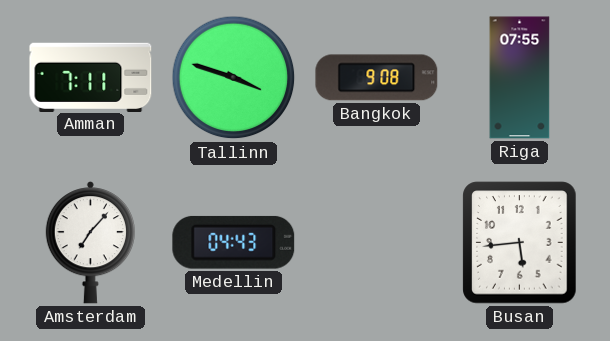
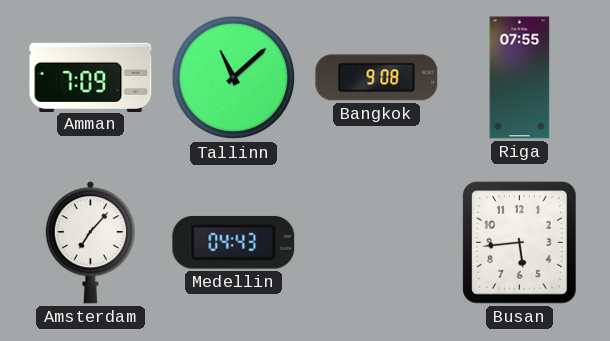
Amman: 7:11 -> 7:09
Tallinn: 3:48 -> 11:08
